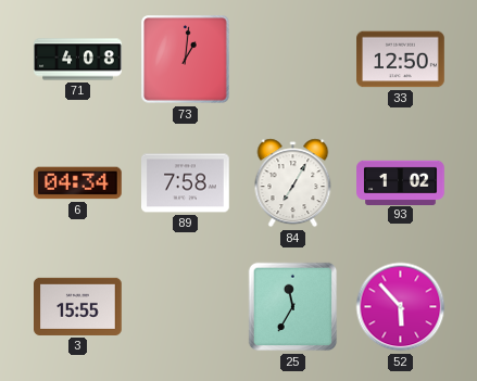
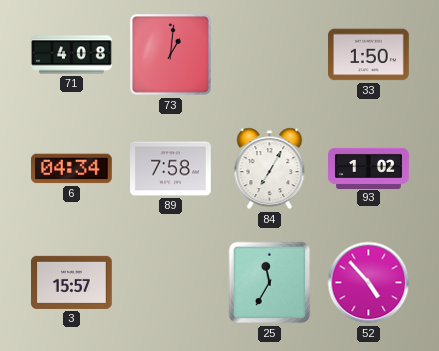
33: 12:50 -> 1:50
3: 15:55 -> 15:57
52: 5:53 -> 4:53
